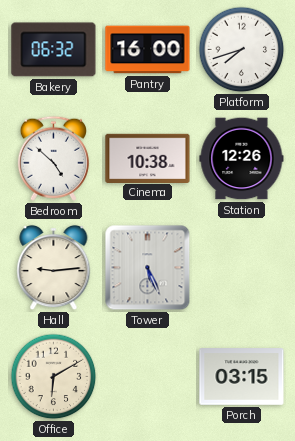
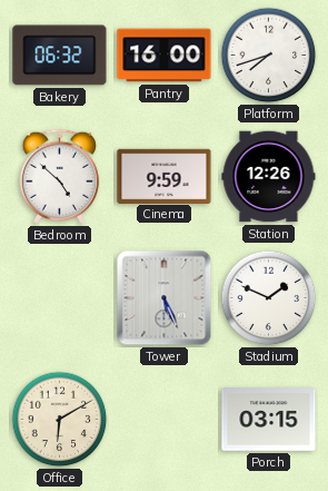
Cinema: 10:38 -> 9:59
Hall: 9:14 -> none
Stadium: none -> 1:49
